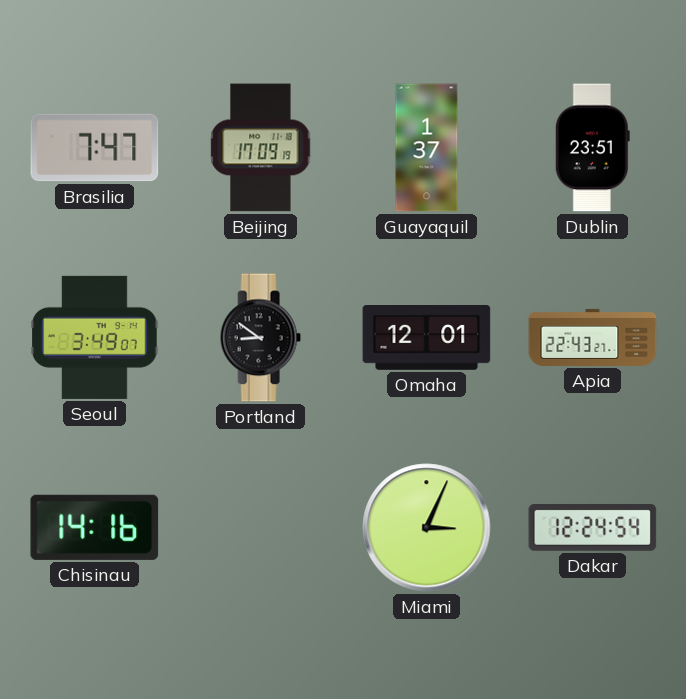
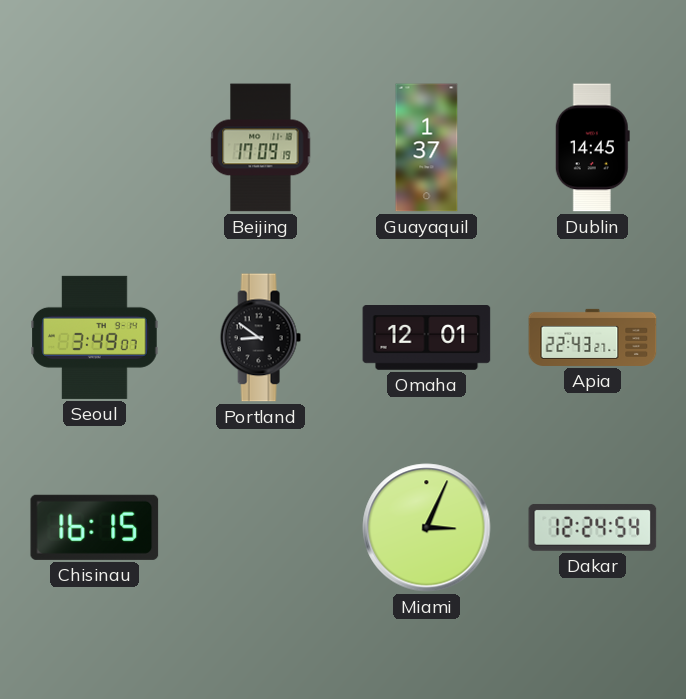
Brasilia: 7:47 -> none
Dublin: 23:51 -> 14:45
Chisinau: 14:16 -> 16:15
